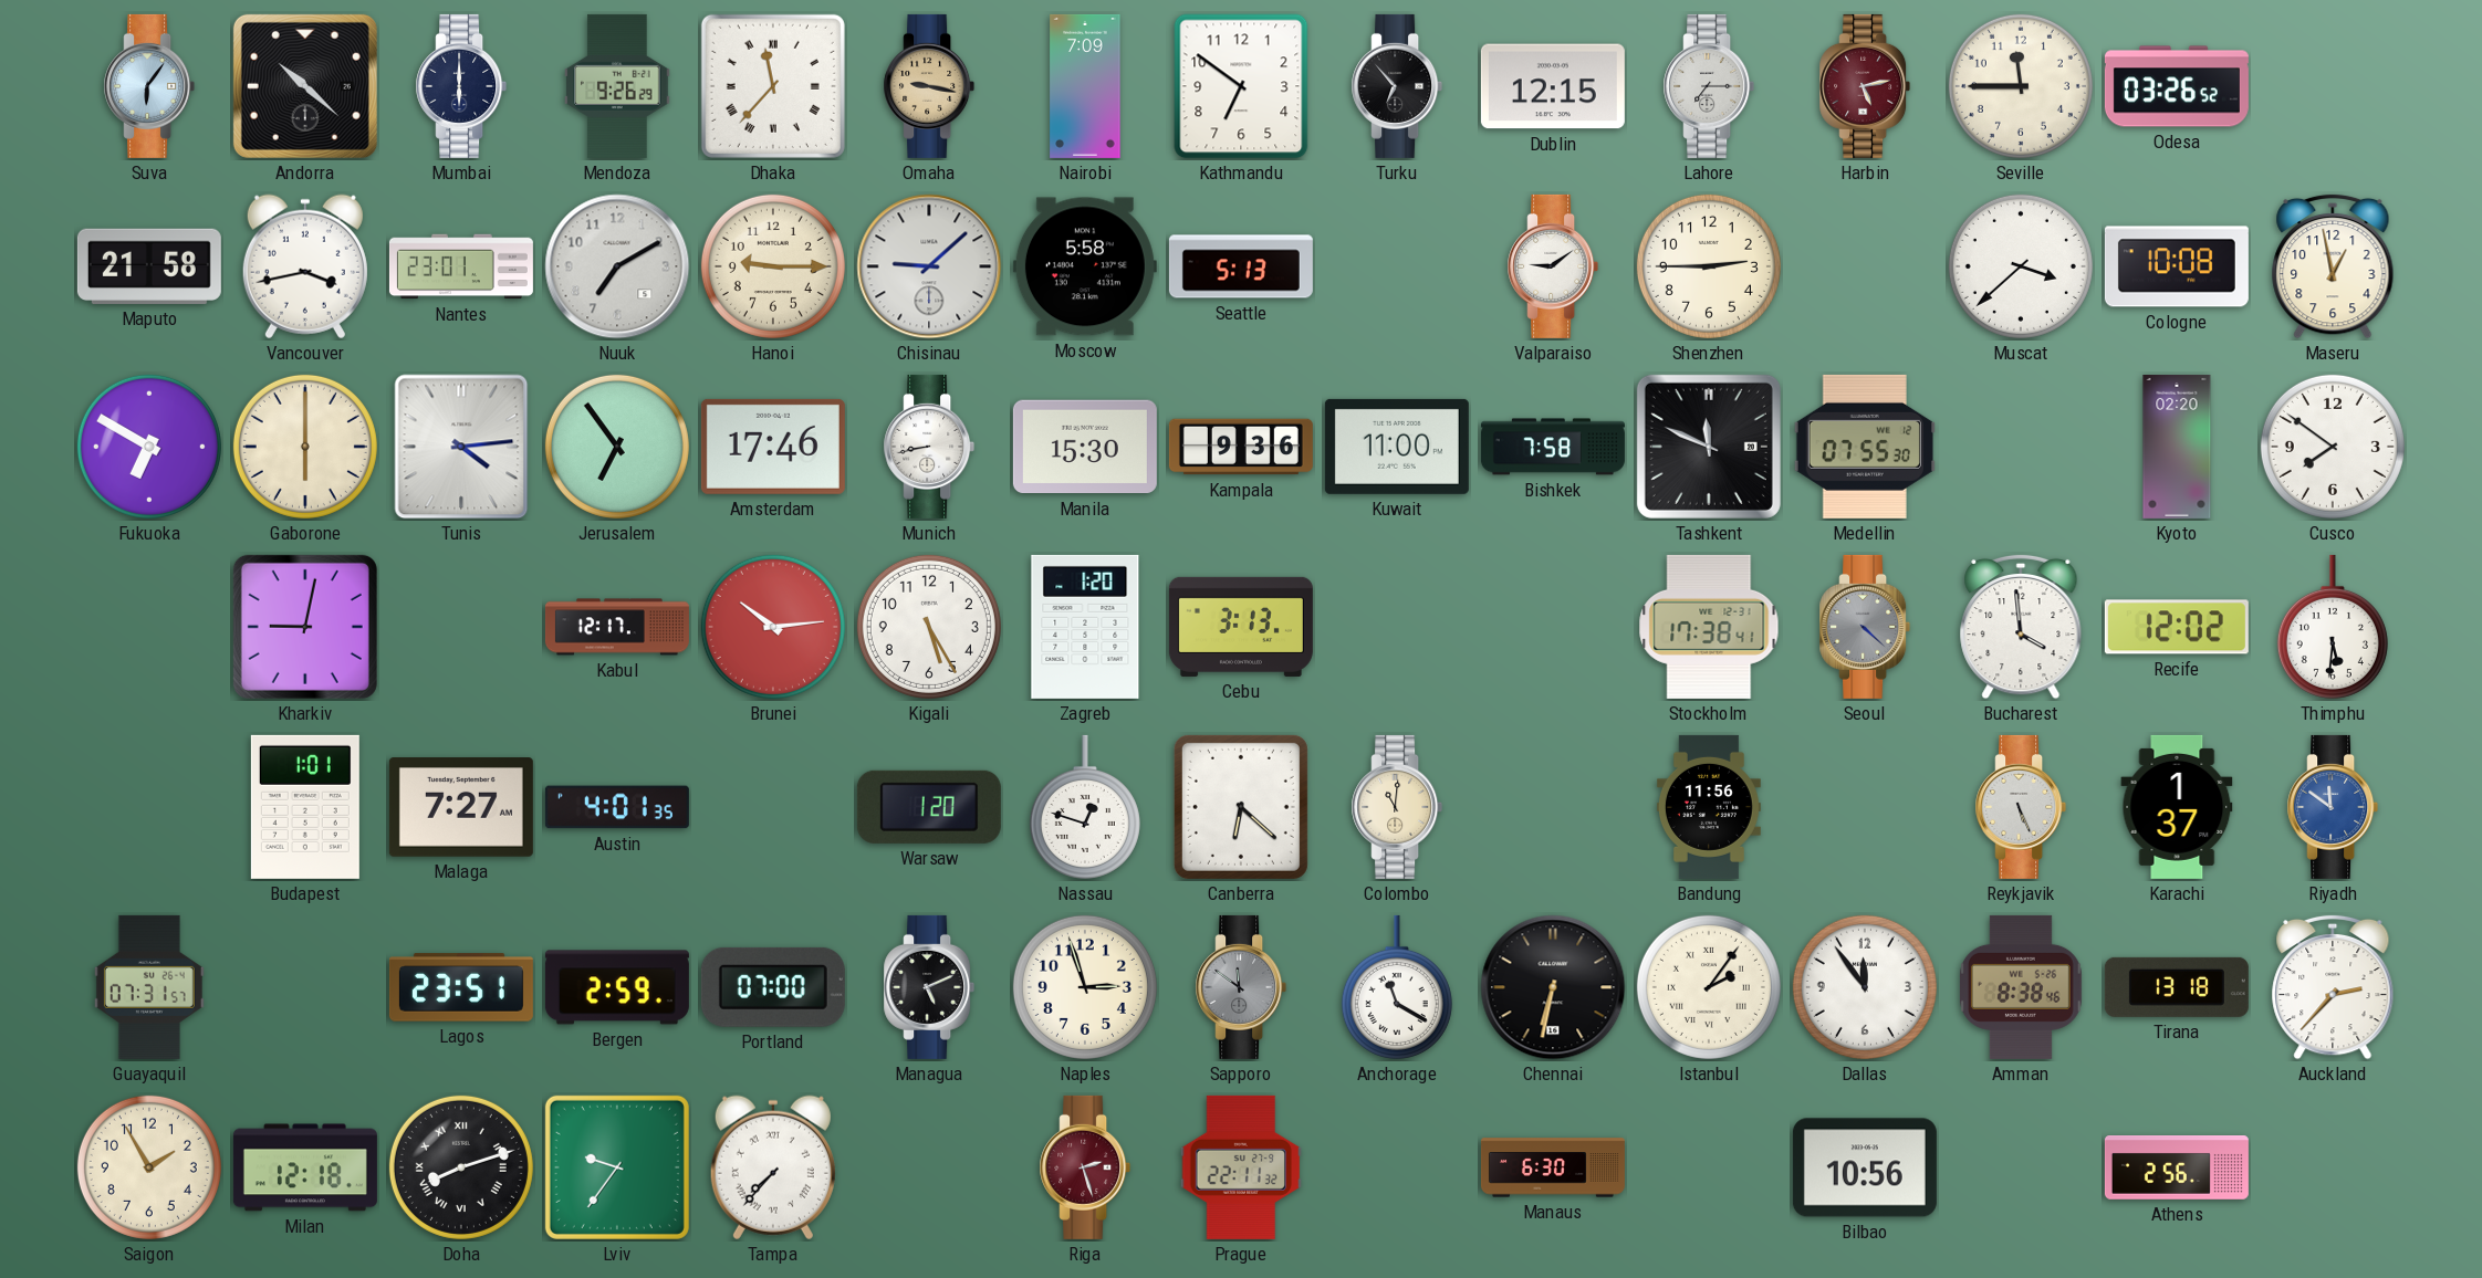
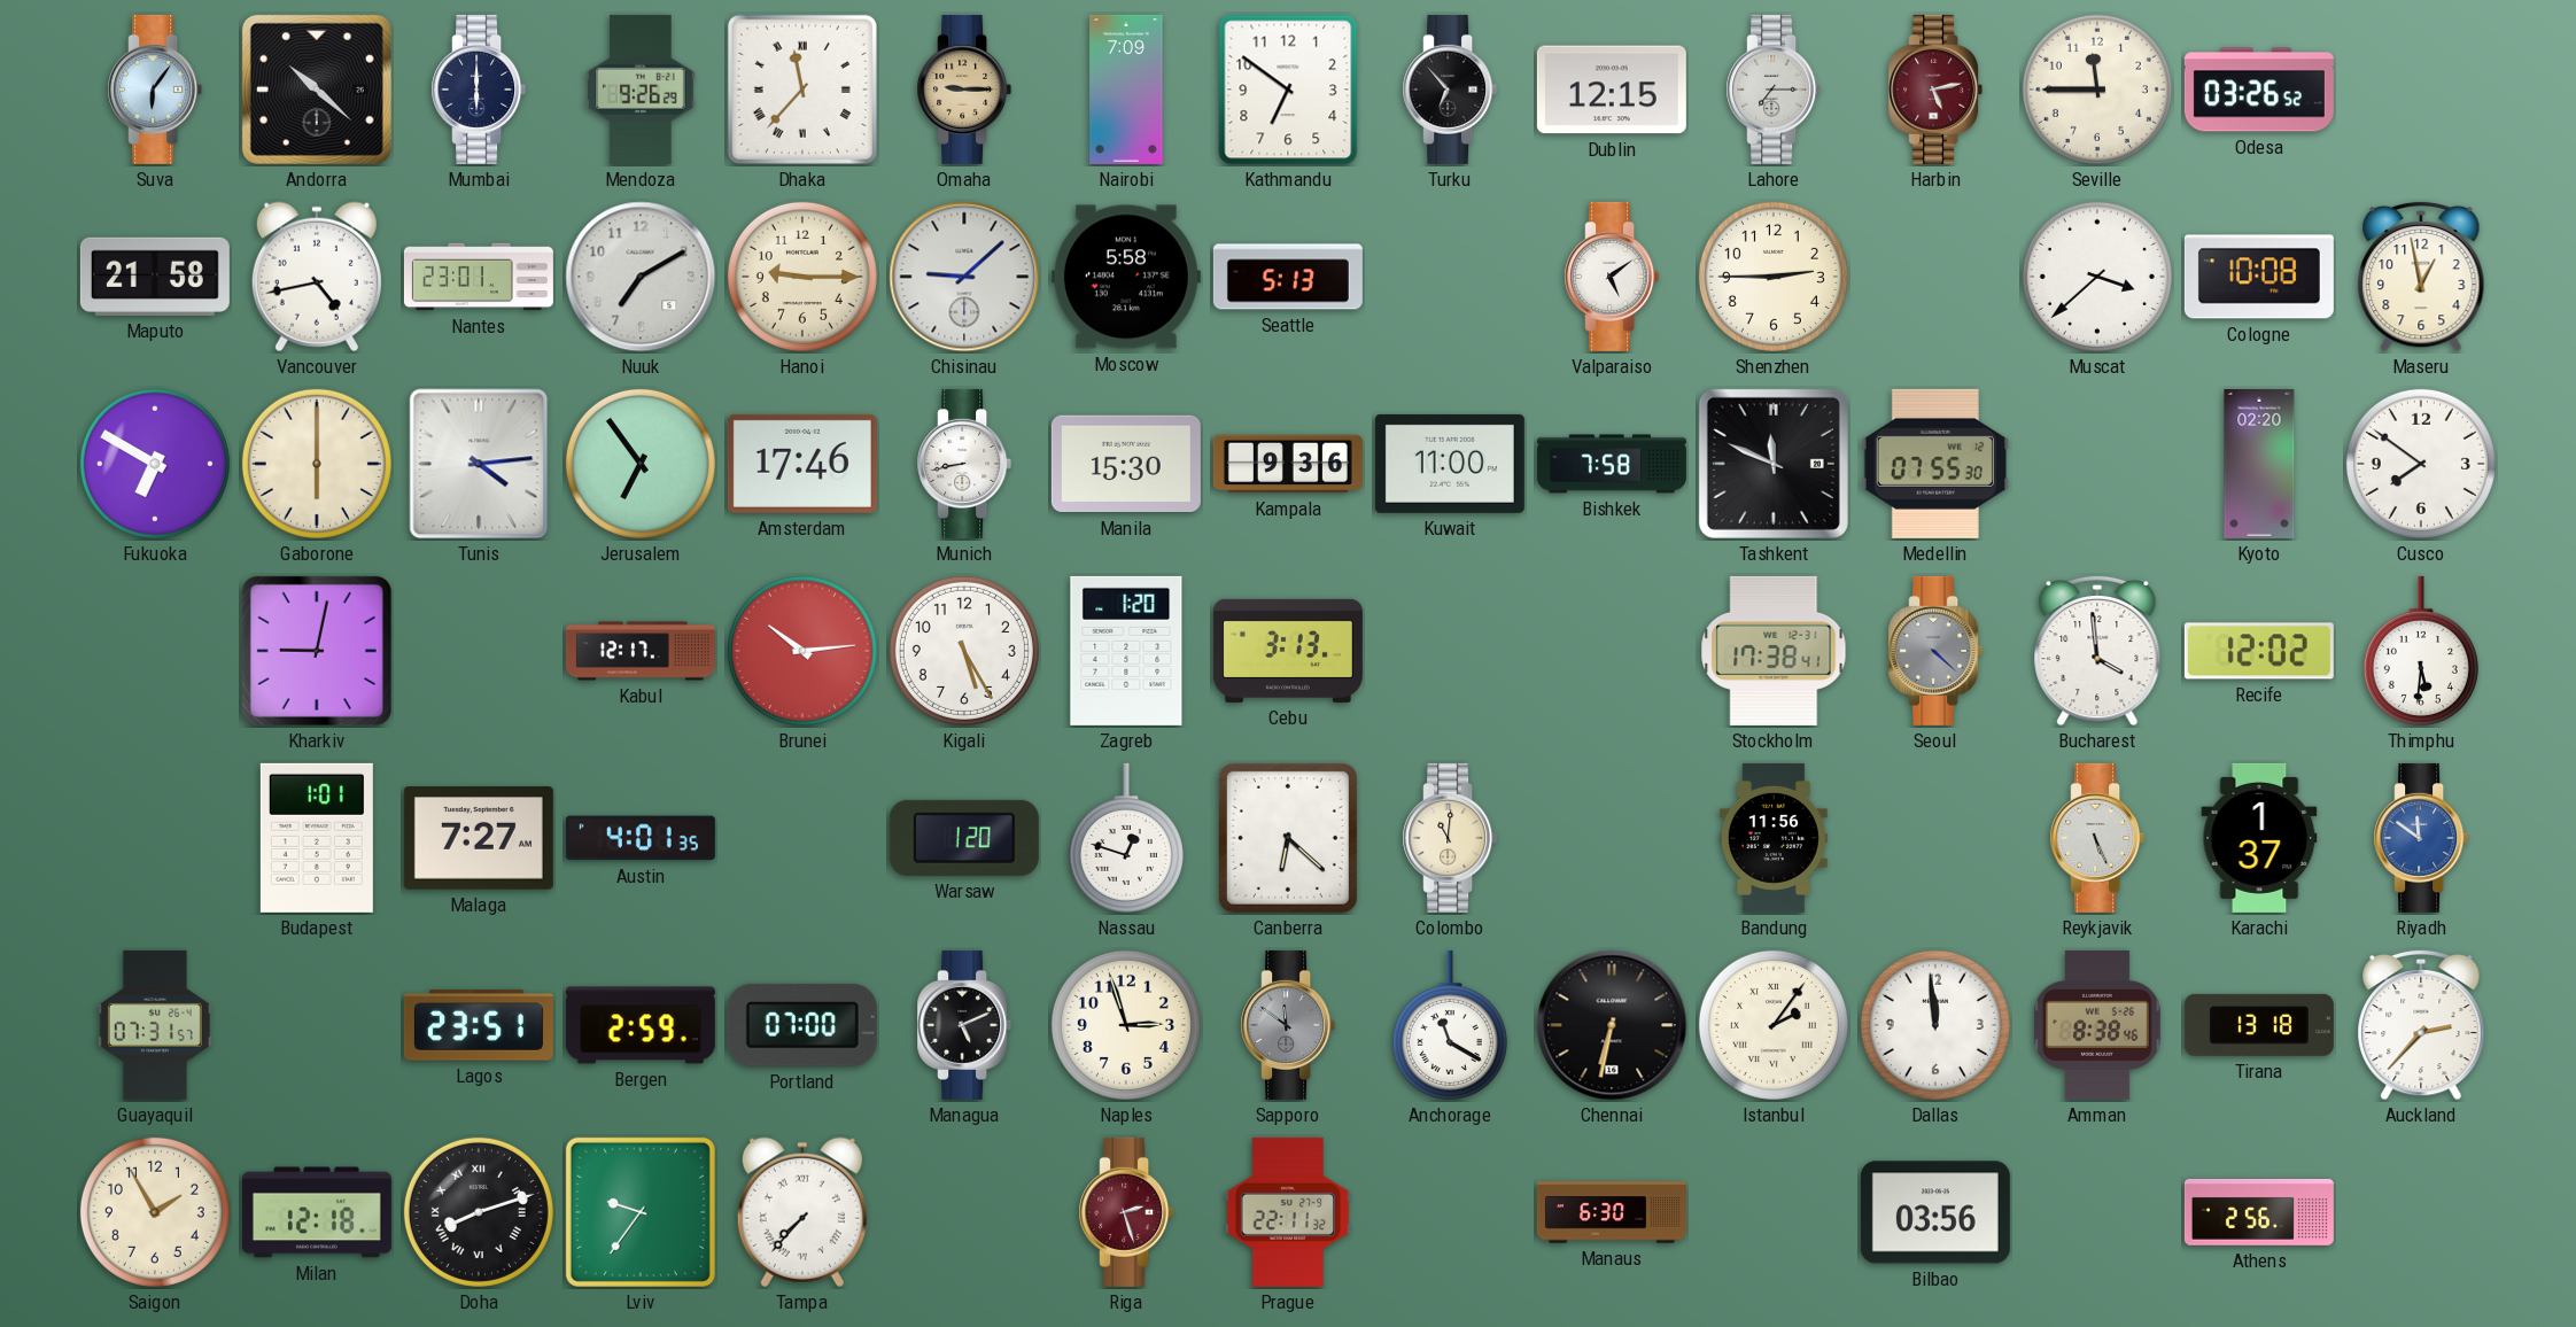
Omaha: 9:17 -> 9:15
Vancouver: 3:43 -> 4:43
Valparaiso: 9:09 -> 5:09
Dallas: 11:54 -> 11:59
Bilbao: 10:56 -> 03:56
